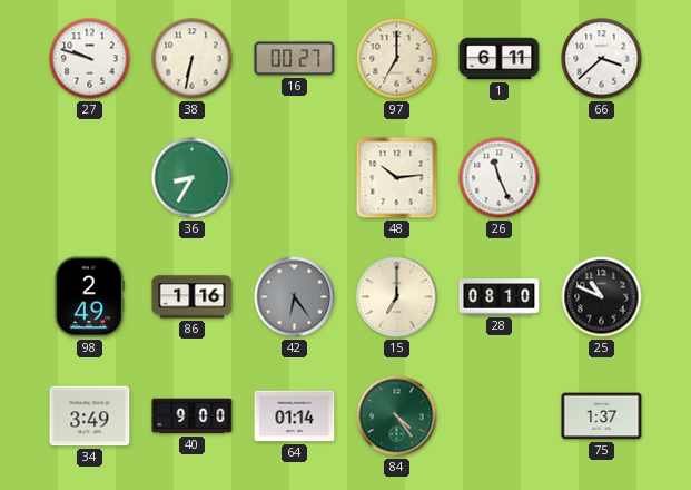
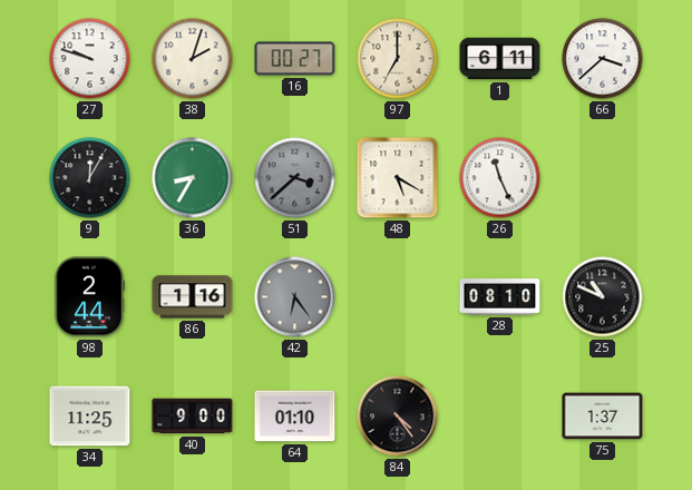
38: 6:32 -> 2:03
9: none -> 12:05
51: none -> 3:38
48: 10:14 -> 5:20
98: 2:49 -> 2:44
15: 7:00 -> none
34: 3:49 -> 11:25
64: 01:14 -> 01:10
84 dial: green -> black
